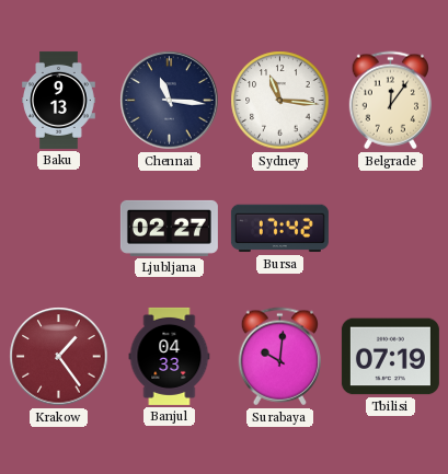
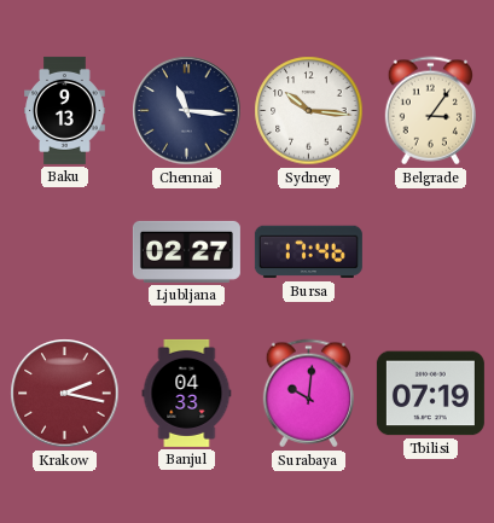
Sydney: 11:16 -> 10:16
Belgrade: 12:06 -> 3:06
Bursa: 17:42 -> 17:46
Krakow: 1:24 -> 2:17
